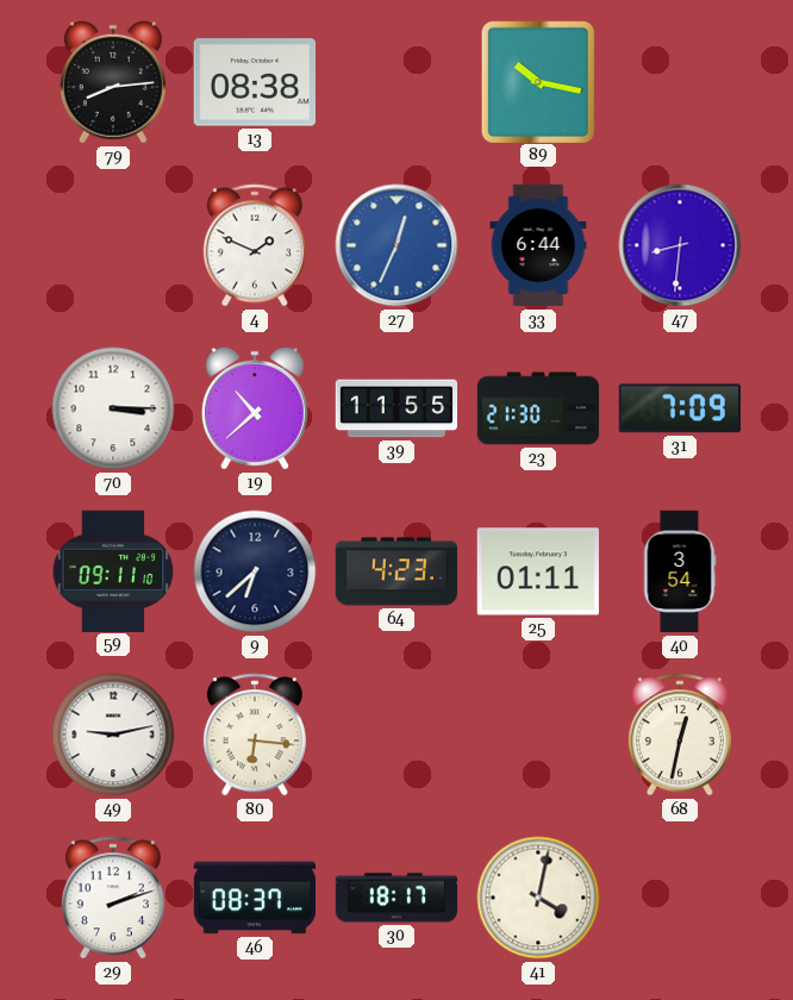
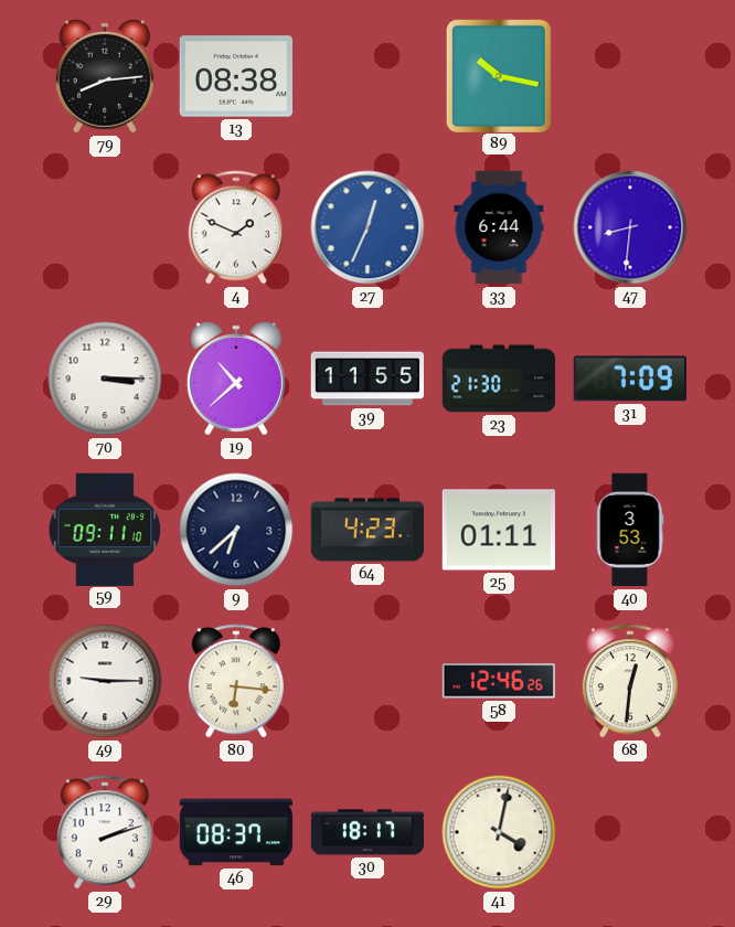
40: 3:54 -> 3:53
49: 9:13 -> 9:15
58: none -> 12:46
68: 12:32 -> 12:31
